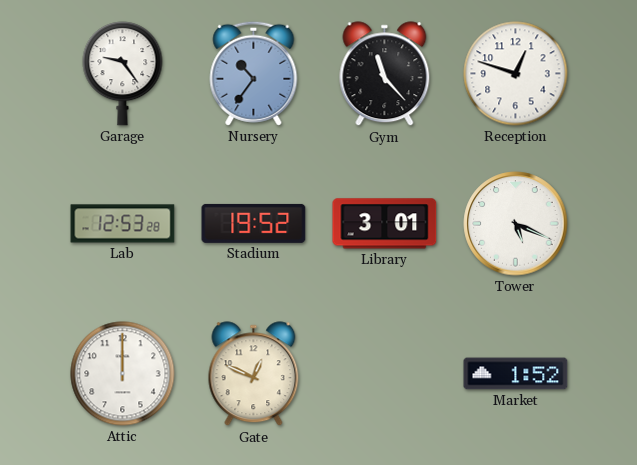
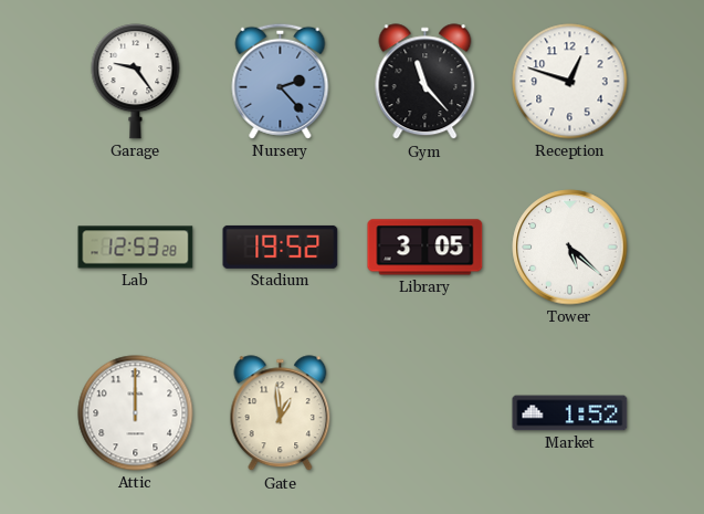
Nursery: 10:36 -> 2:23
Library: 3:01 -> 3:05
Tower: 5:19 -> 5:22
Gate: 12:49 -> 12:59
